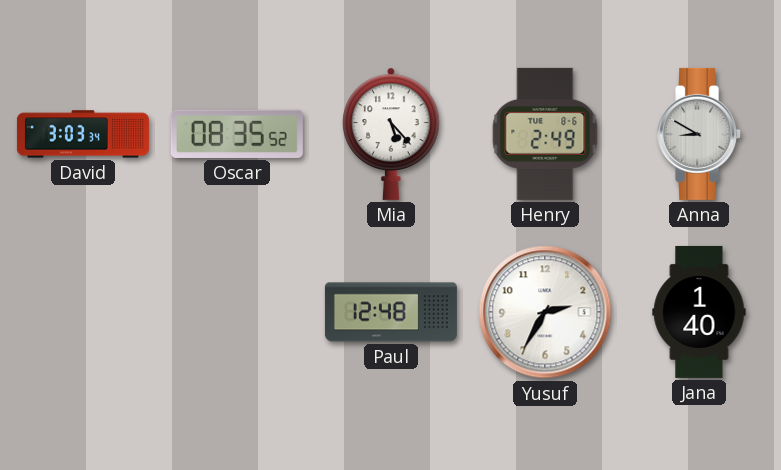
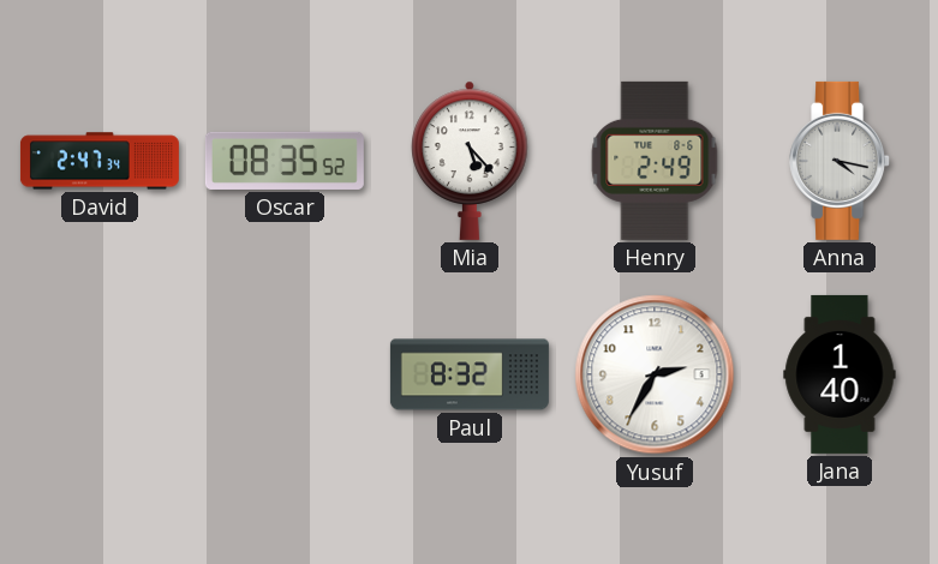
David: 3:03 -> 2:47
Anna: 8:50 -> 4:17
Paul: 12:48 -> 8:32
